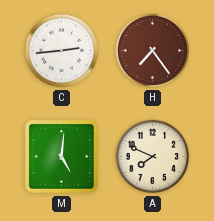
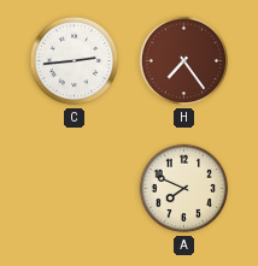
M: 5:01 -> none
